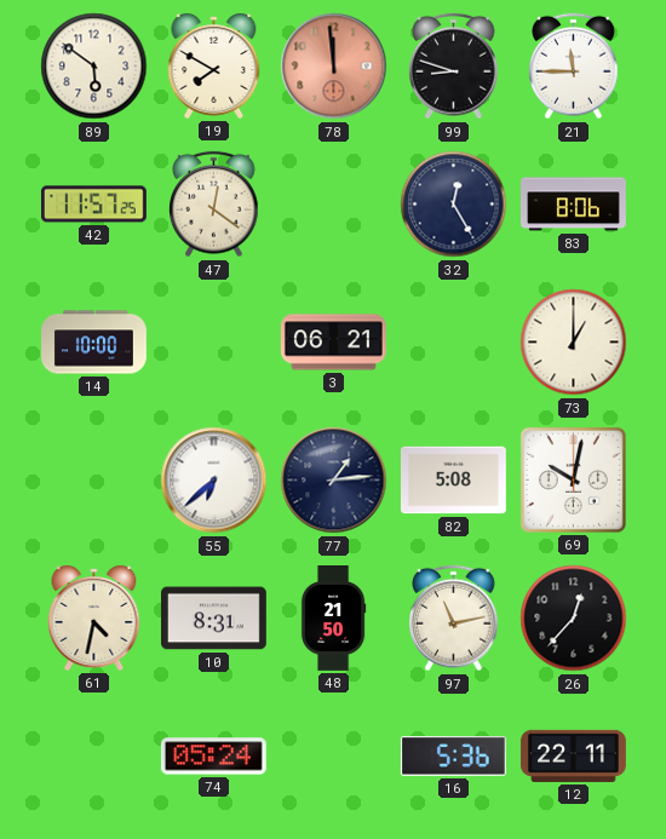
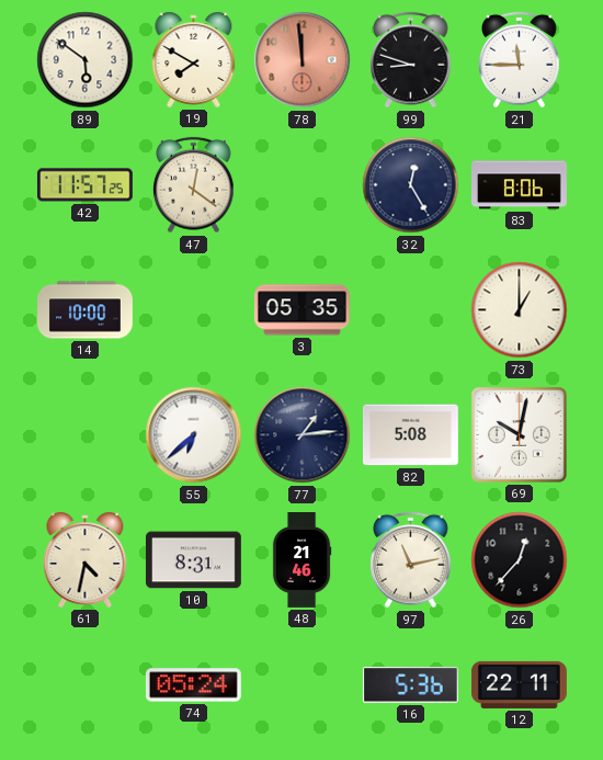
3: 06:21 -> 05:35
48: 21:50 -> 21:46
